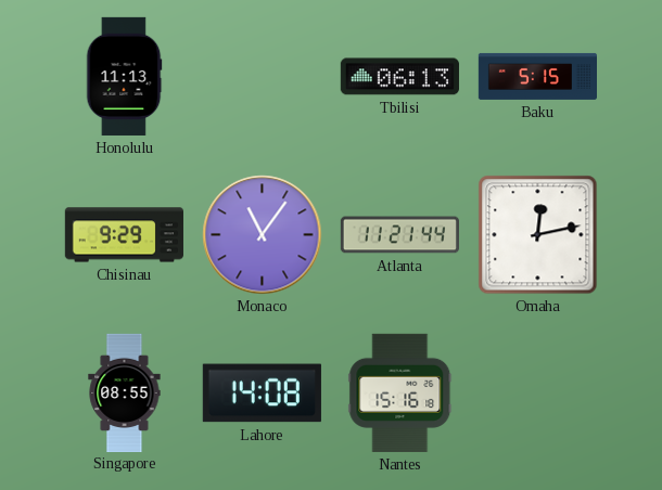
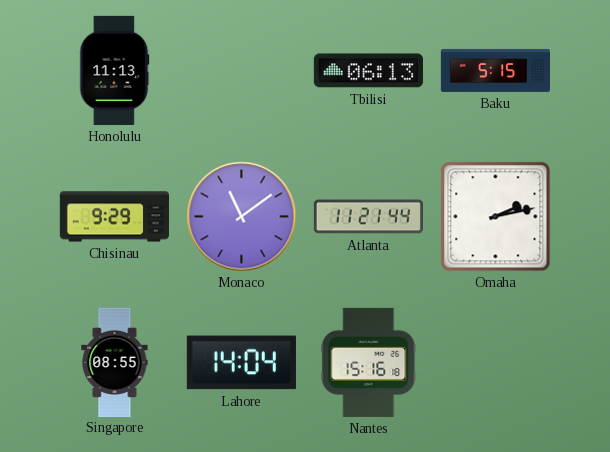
Monaco: 11:06 -> 11:09
Omaha: 12:13 -> 2:13
Lahore: 14:08 -> 14:04
